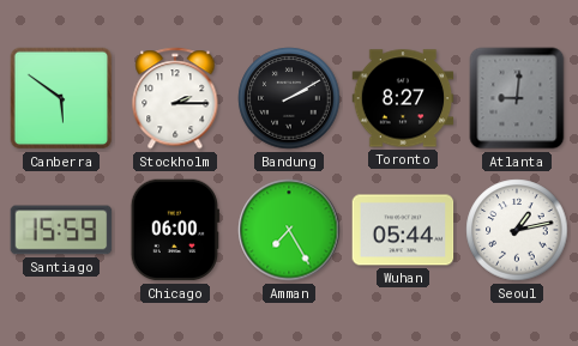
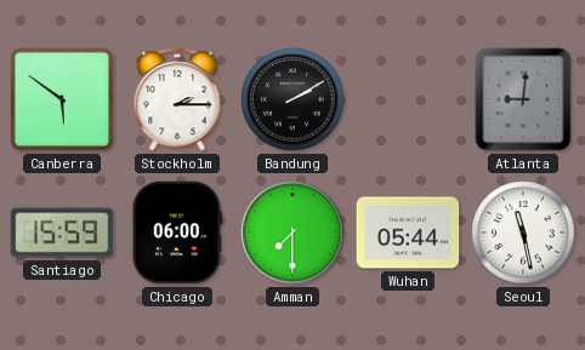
Toronto: 8:27 -> none
Amman: 7:25 -> 7:30
Seoul: 1:13 -> 11:28
